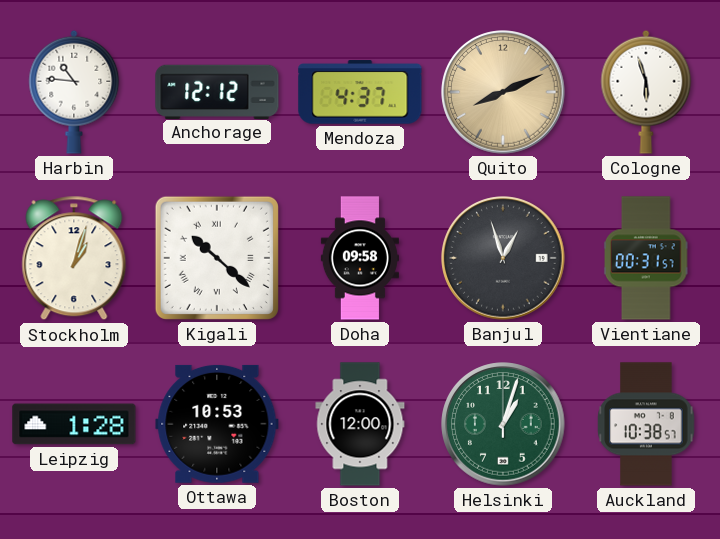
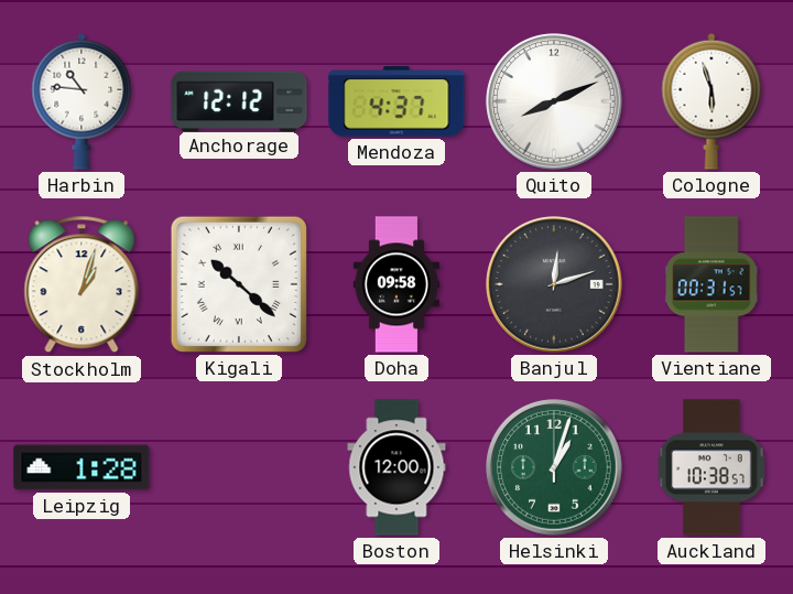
Quito dial: champagne -> white
Banjul: 12:57 -> 12:12
Ottawa: 10:53 -> none
